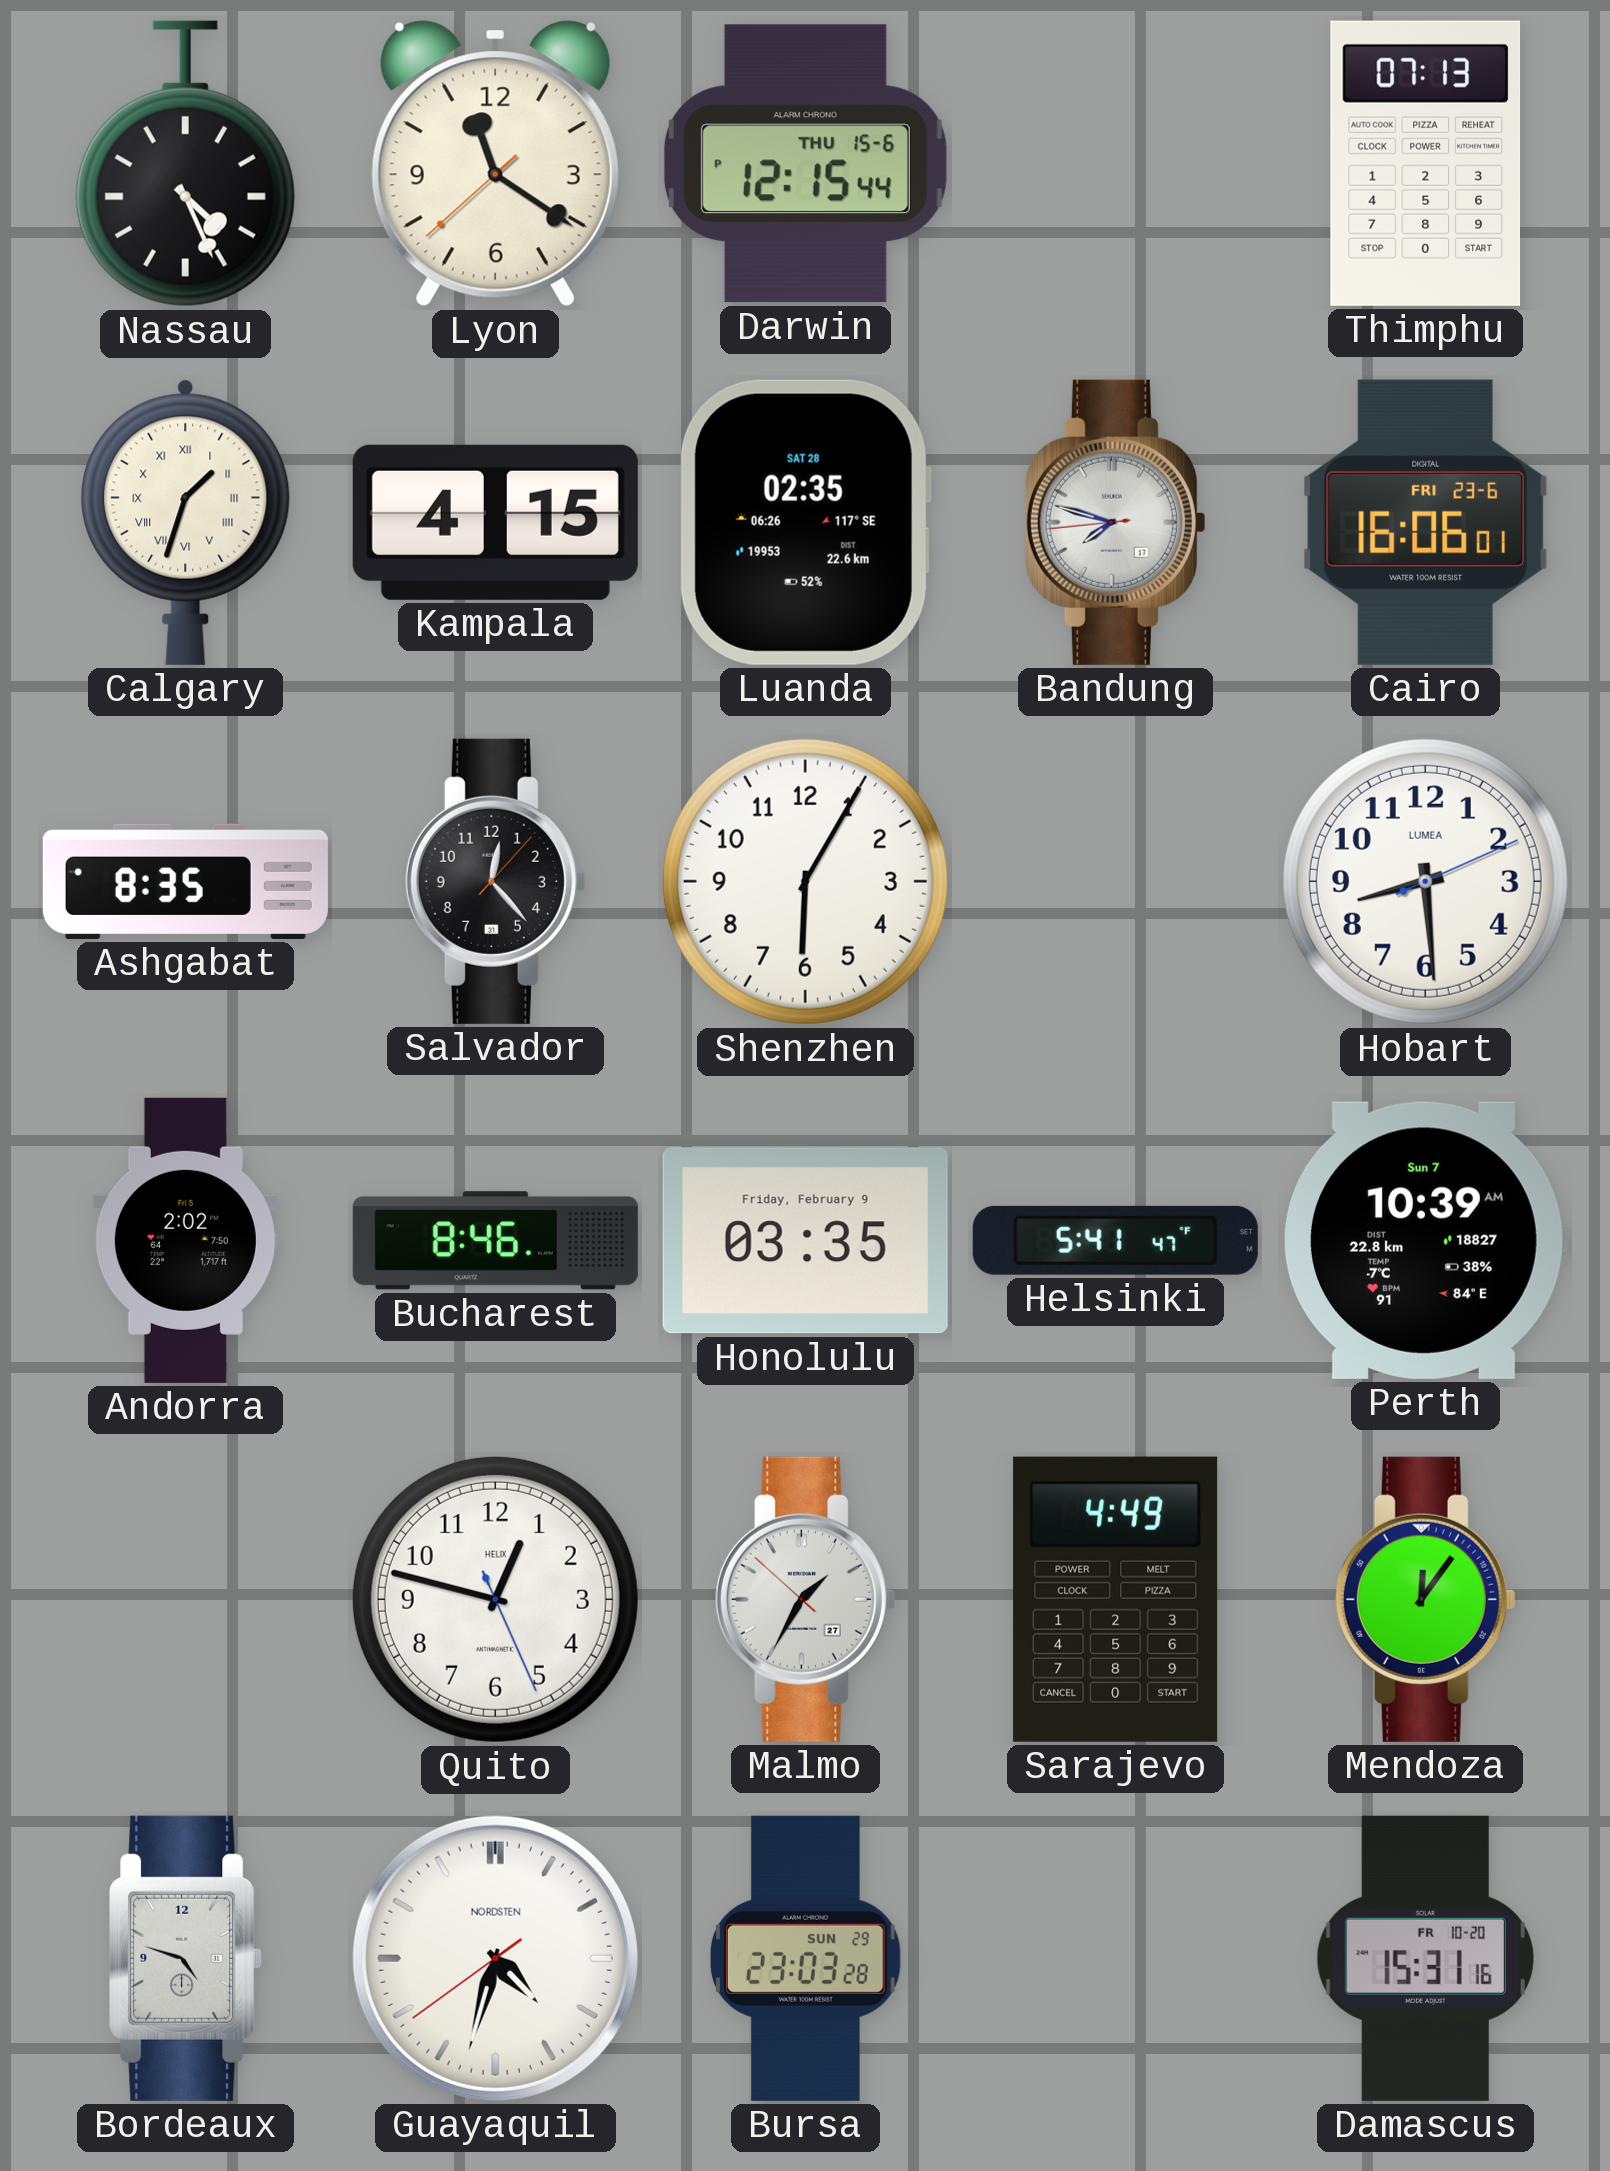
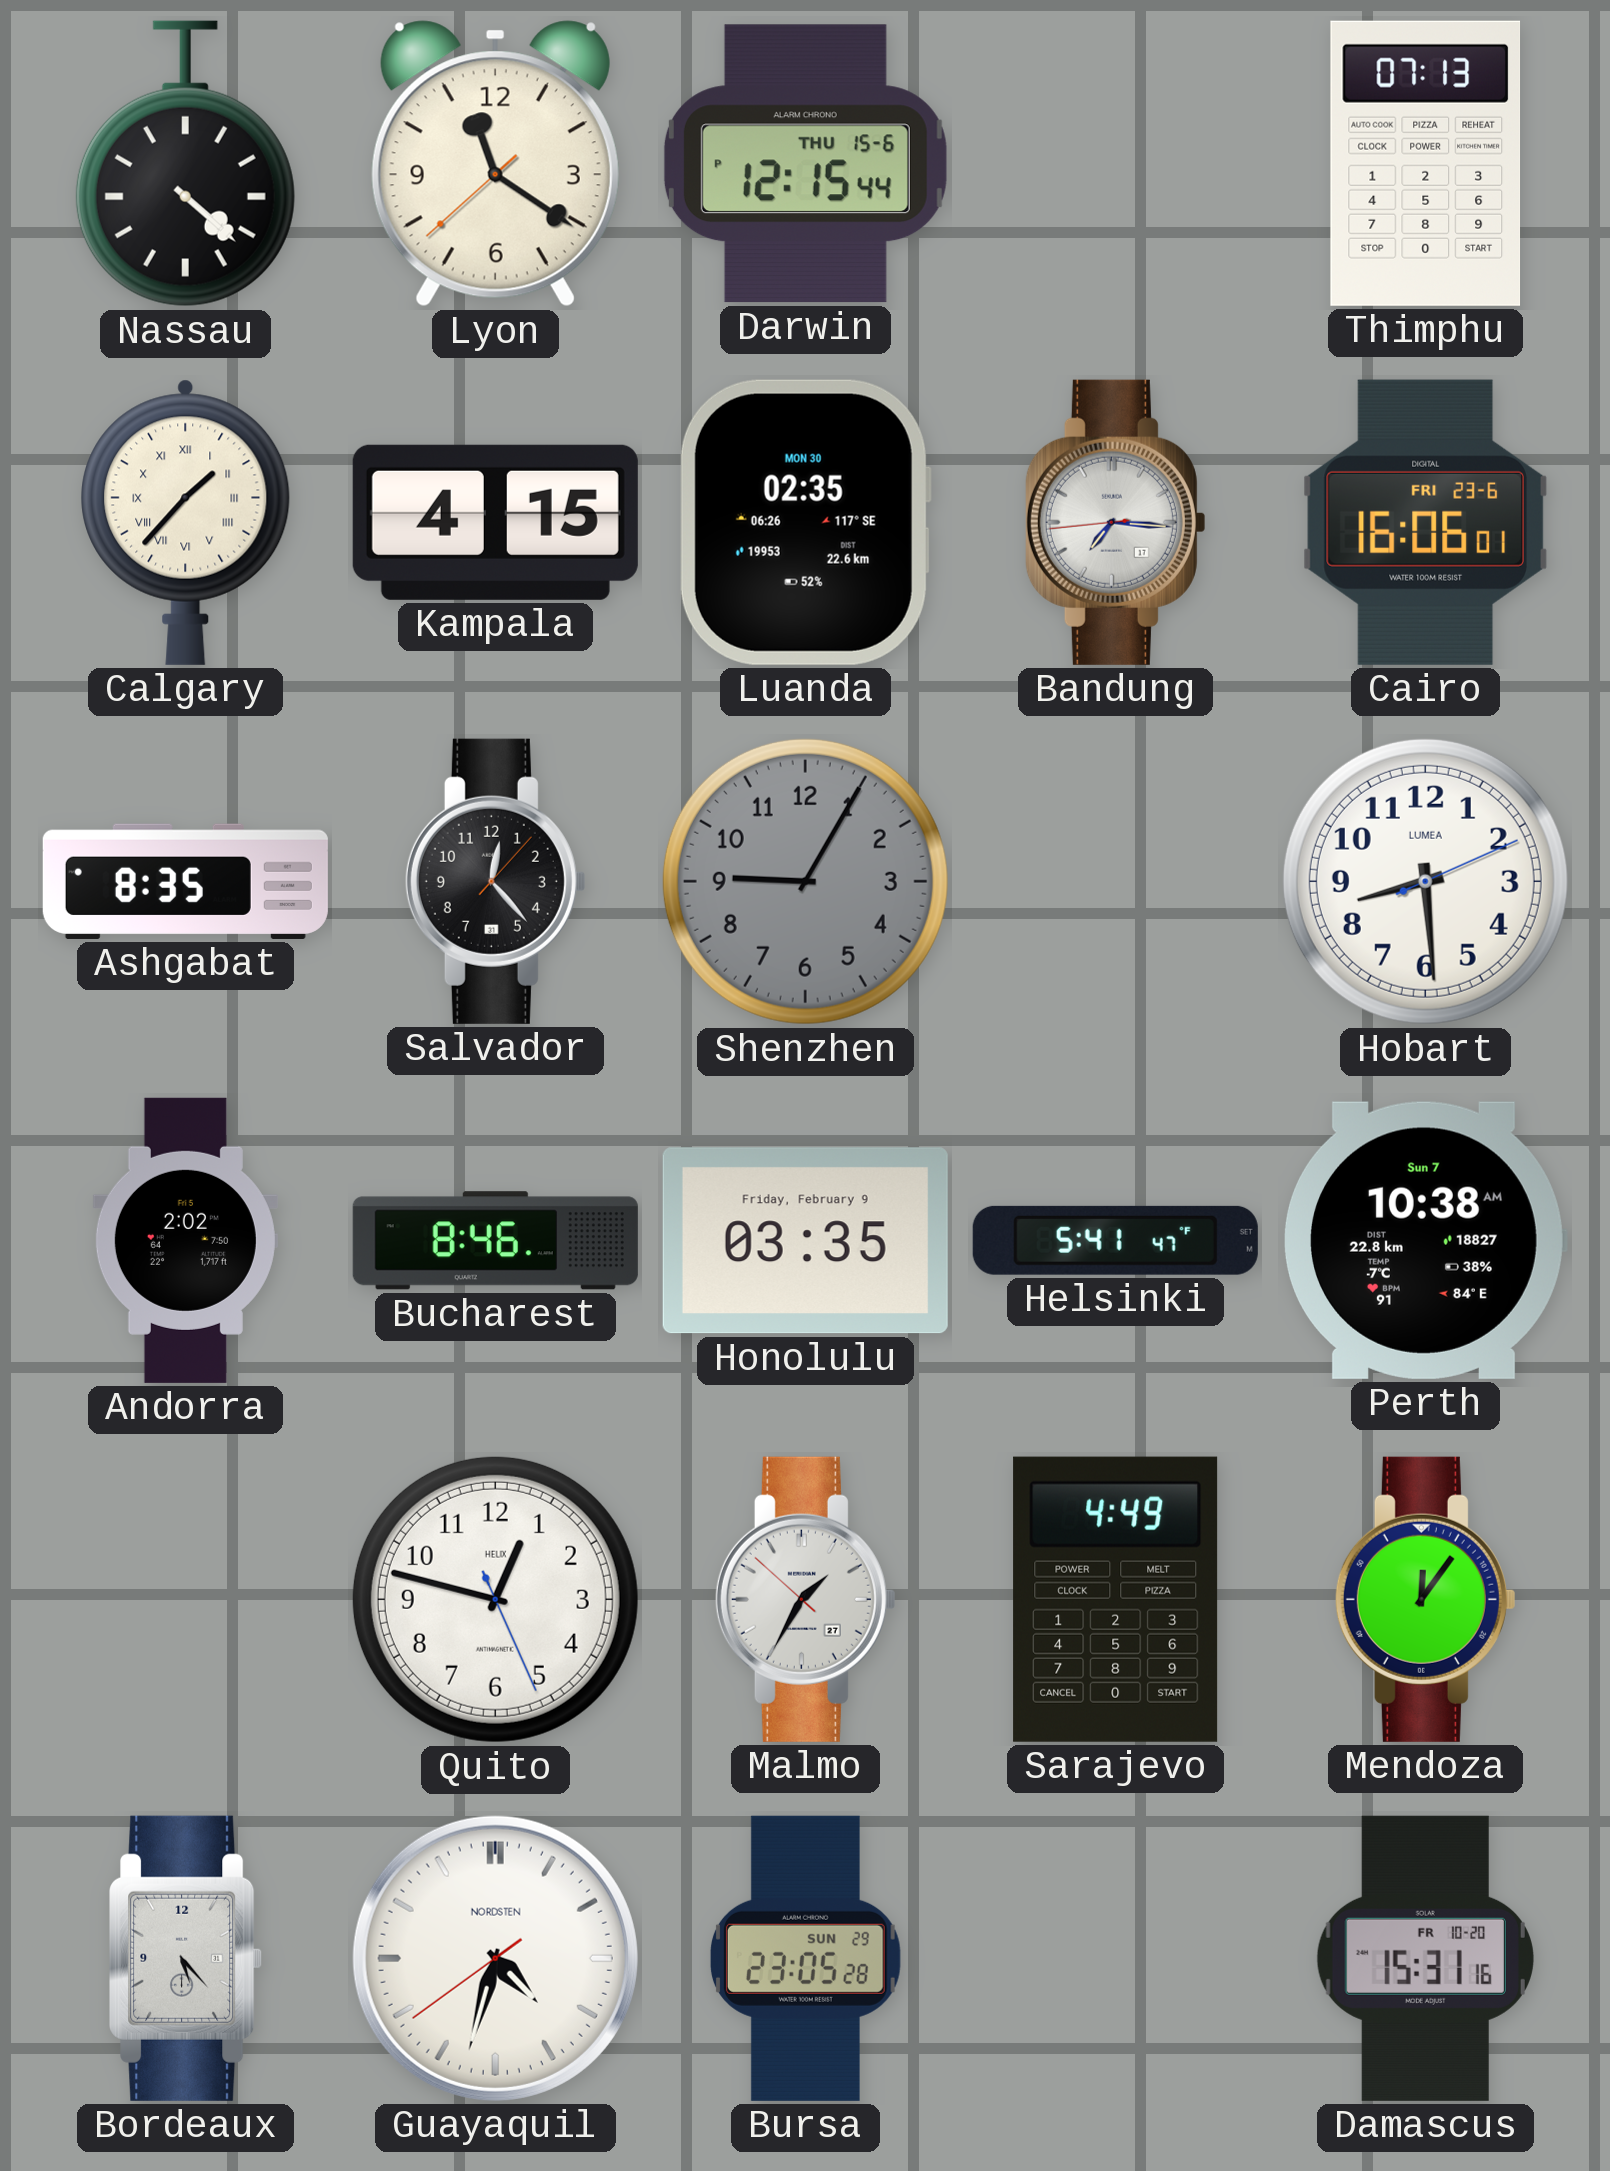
Nassau: 4:26 -> 4:22
Calgary: 1:33 -> 1:37
Luanda date: SAT 28 -> MON 30
Bandung: 7:47 -> 7:15
Shenzhen: 6:05 -> 9:05
Shenzhen dial: white -> grey
Perth: 10:39 -> 10:38
Bordeaux: 4:48 -> 5:23
Bursa: 23:03 -> 23:05
